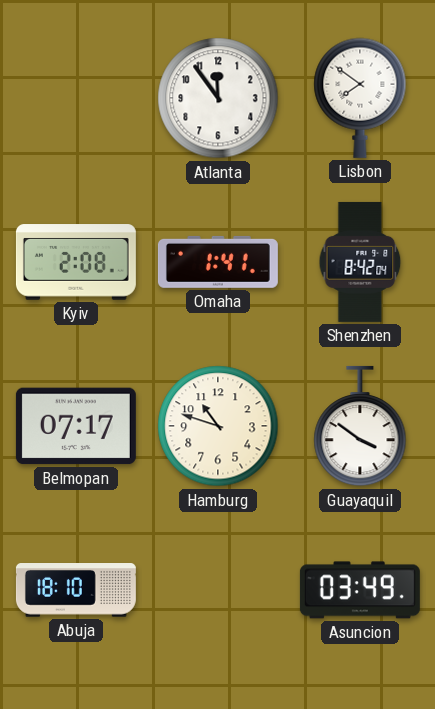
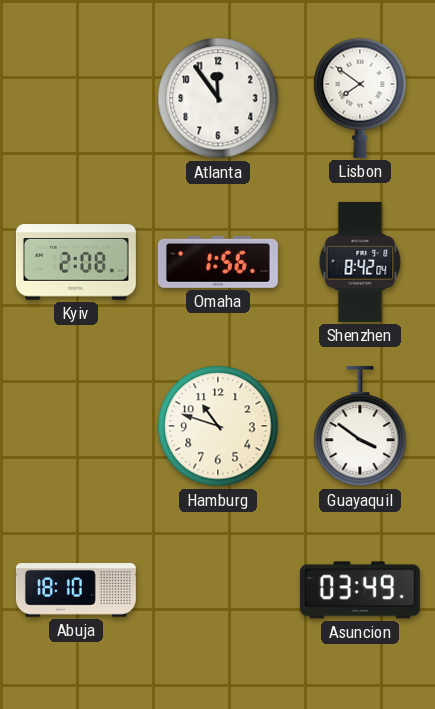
Omaha: 1:41 -> 1:56
Belmopan: 07:17 -> none
